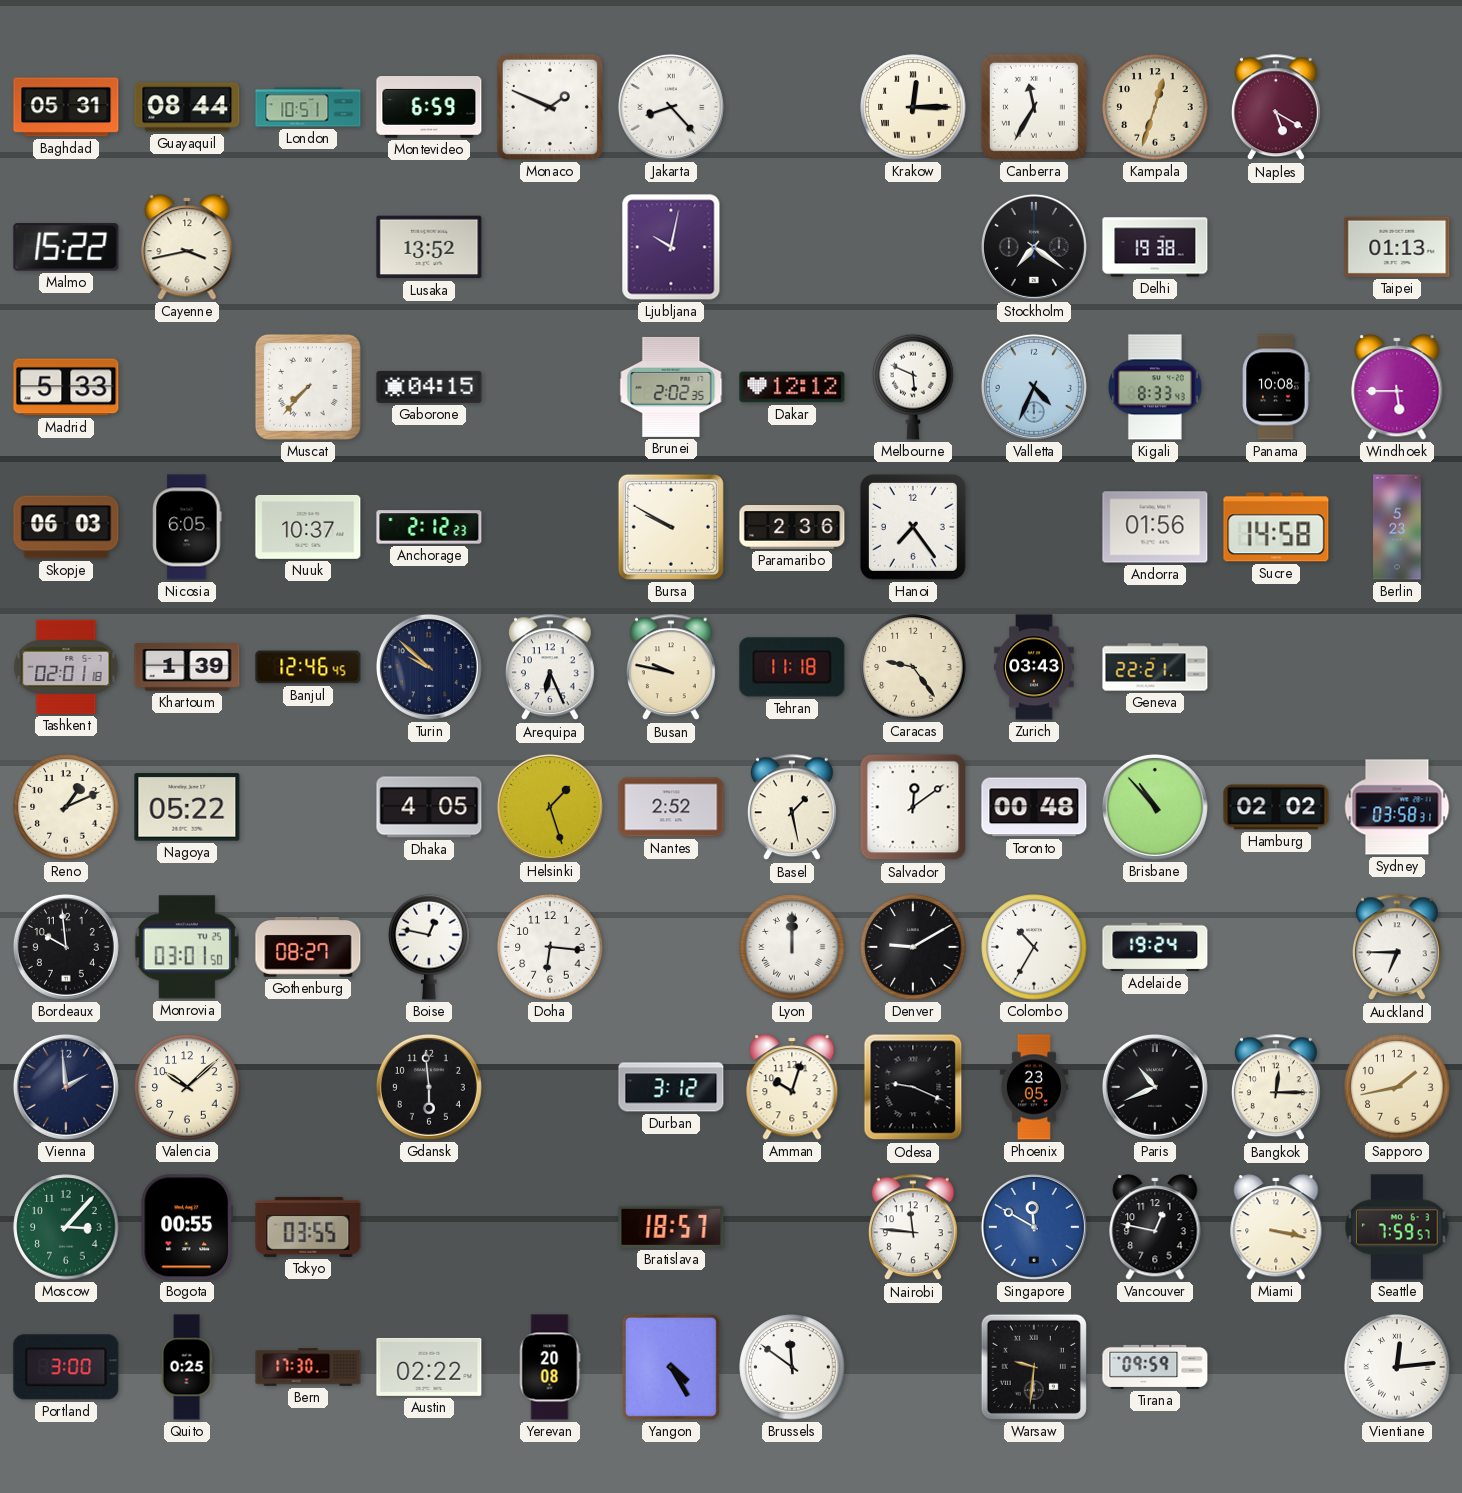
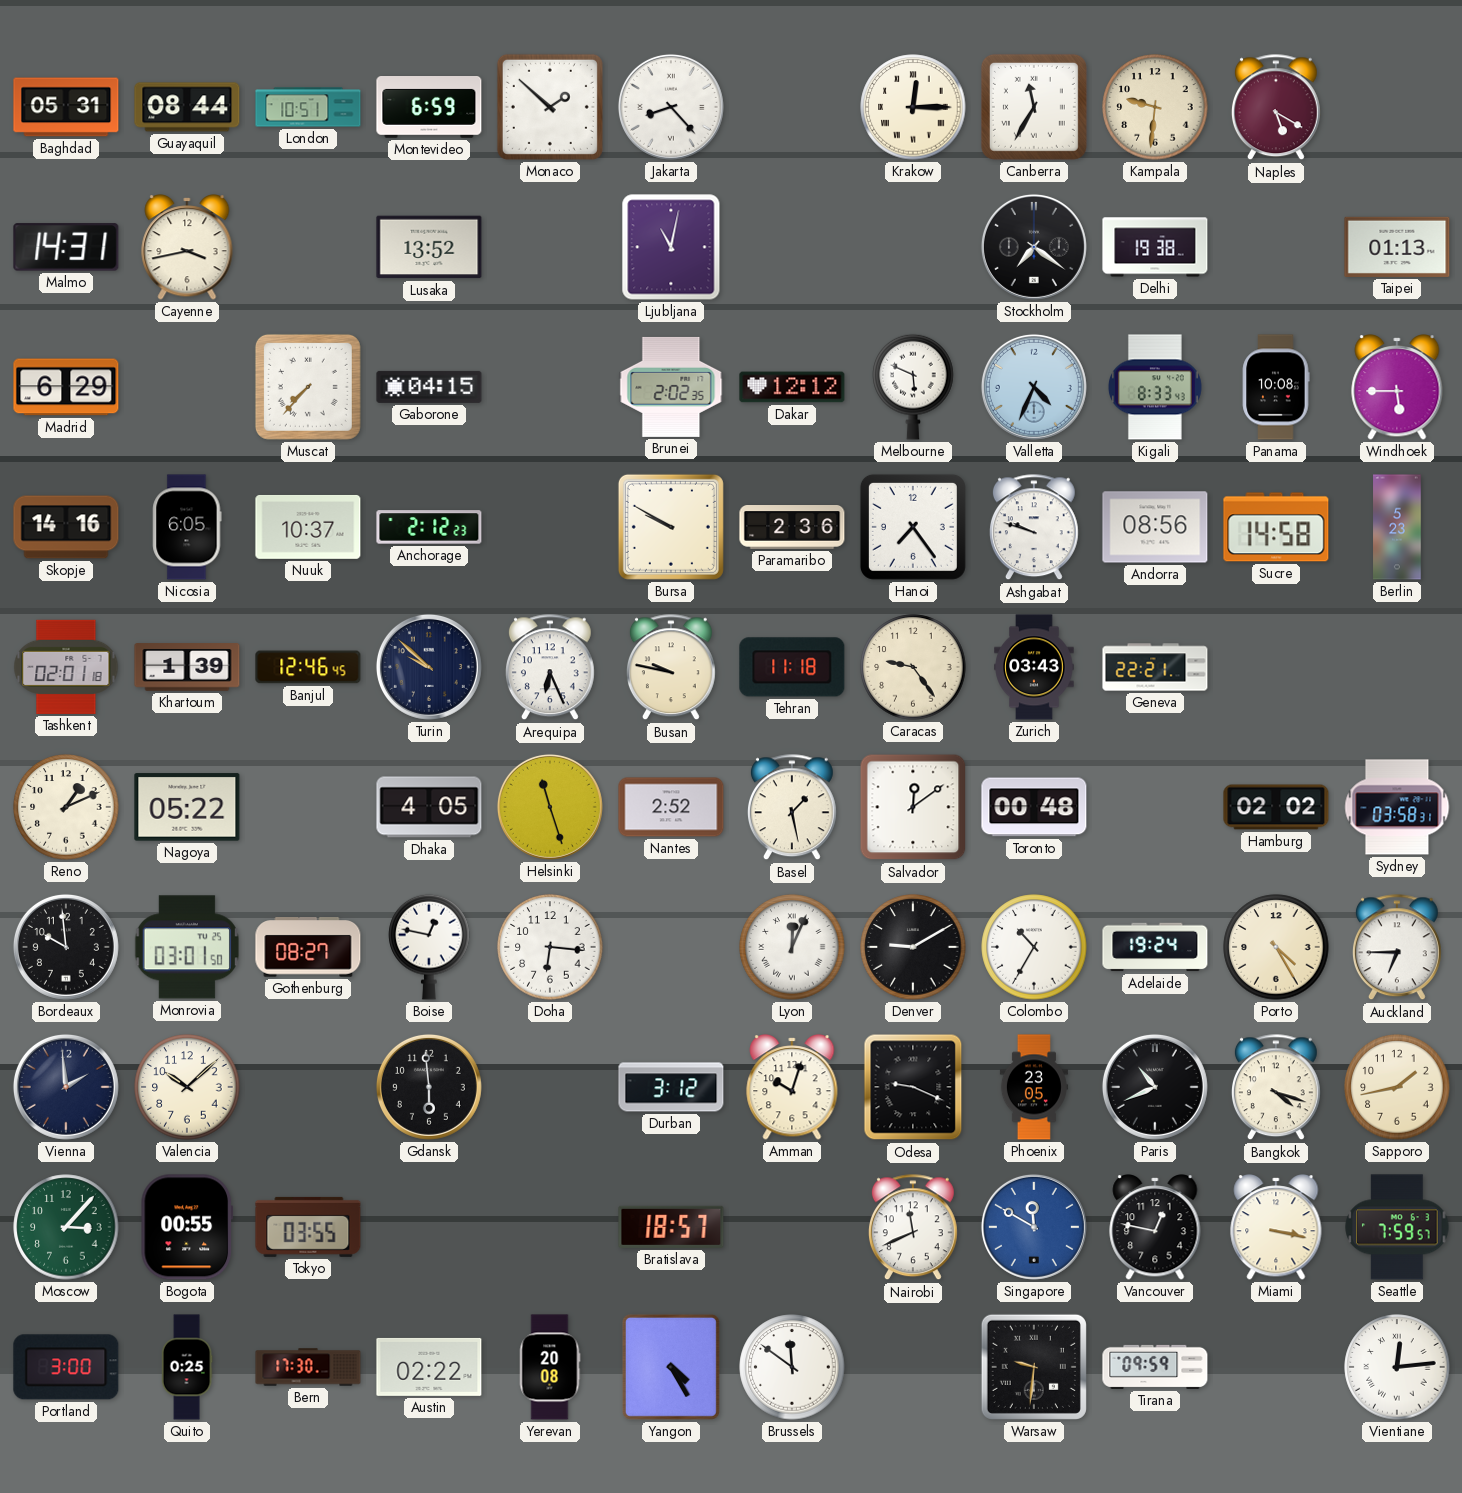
Monaco: 1:49 -> 1:52
Kampala: 12:33 -> 9:31
Malmo: 15:22 -> 14:31
Ljubljana: 10:02 -> 11:02
Madrid: 5:33 -> 6:29
Skopje: 06:03 -> 14:16
Ashgabat: none -> 9:48
Andorra: 01:56 -> 08:56
Helsinki: 1:27 -> 11:27
Brisbane: 10:53 -> none
Lyon: 12:00 -> 12:04
Porto: none -> 4:25
Bangkok: 12:15 -> 4:18
Nairobi: 11:46 -> 11:41
